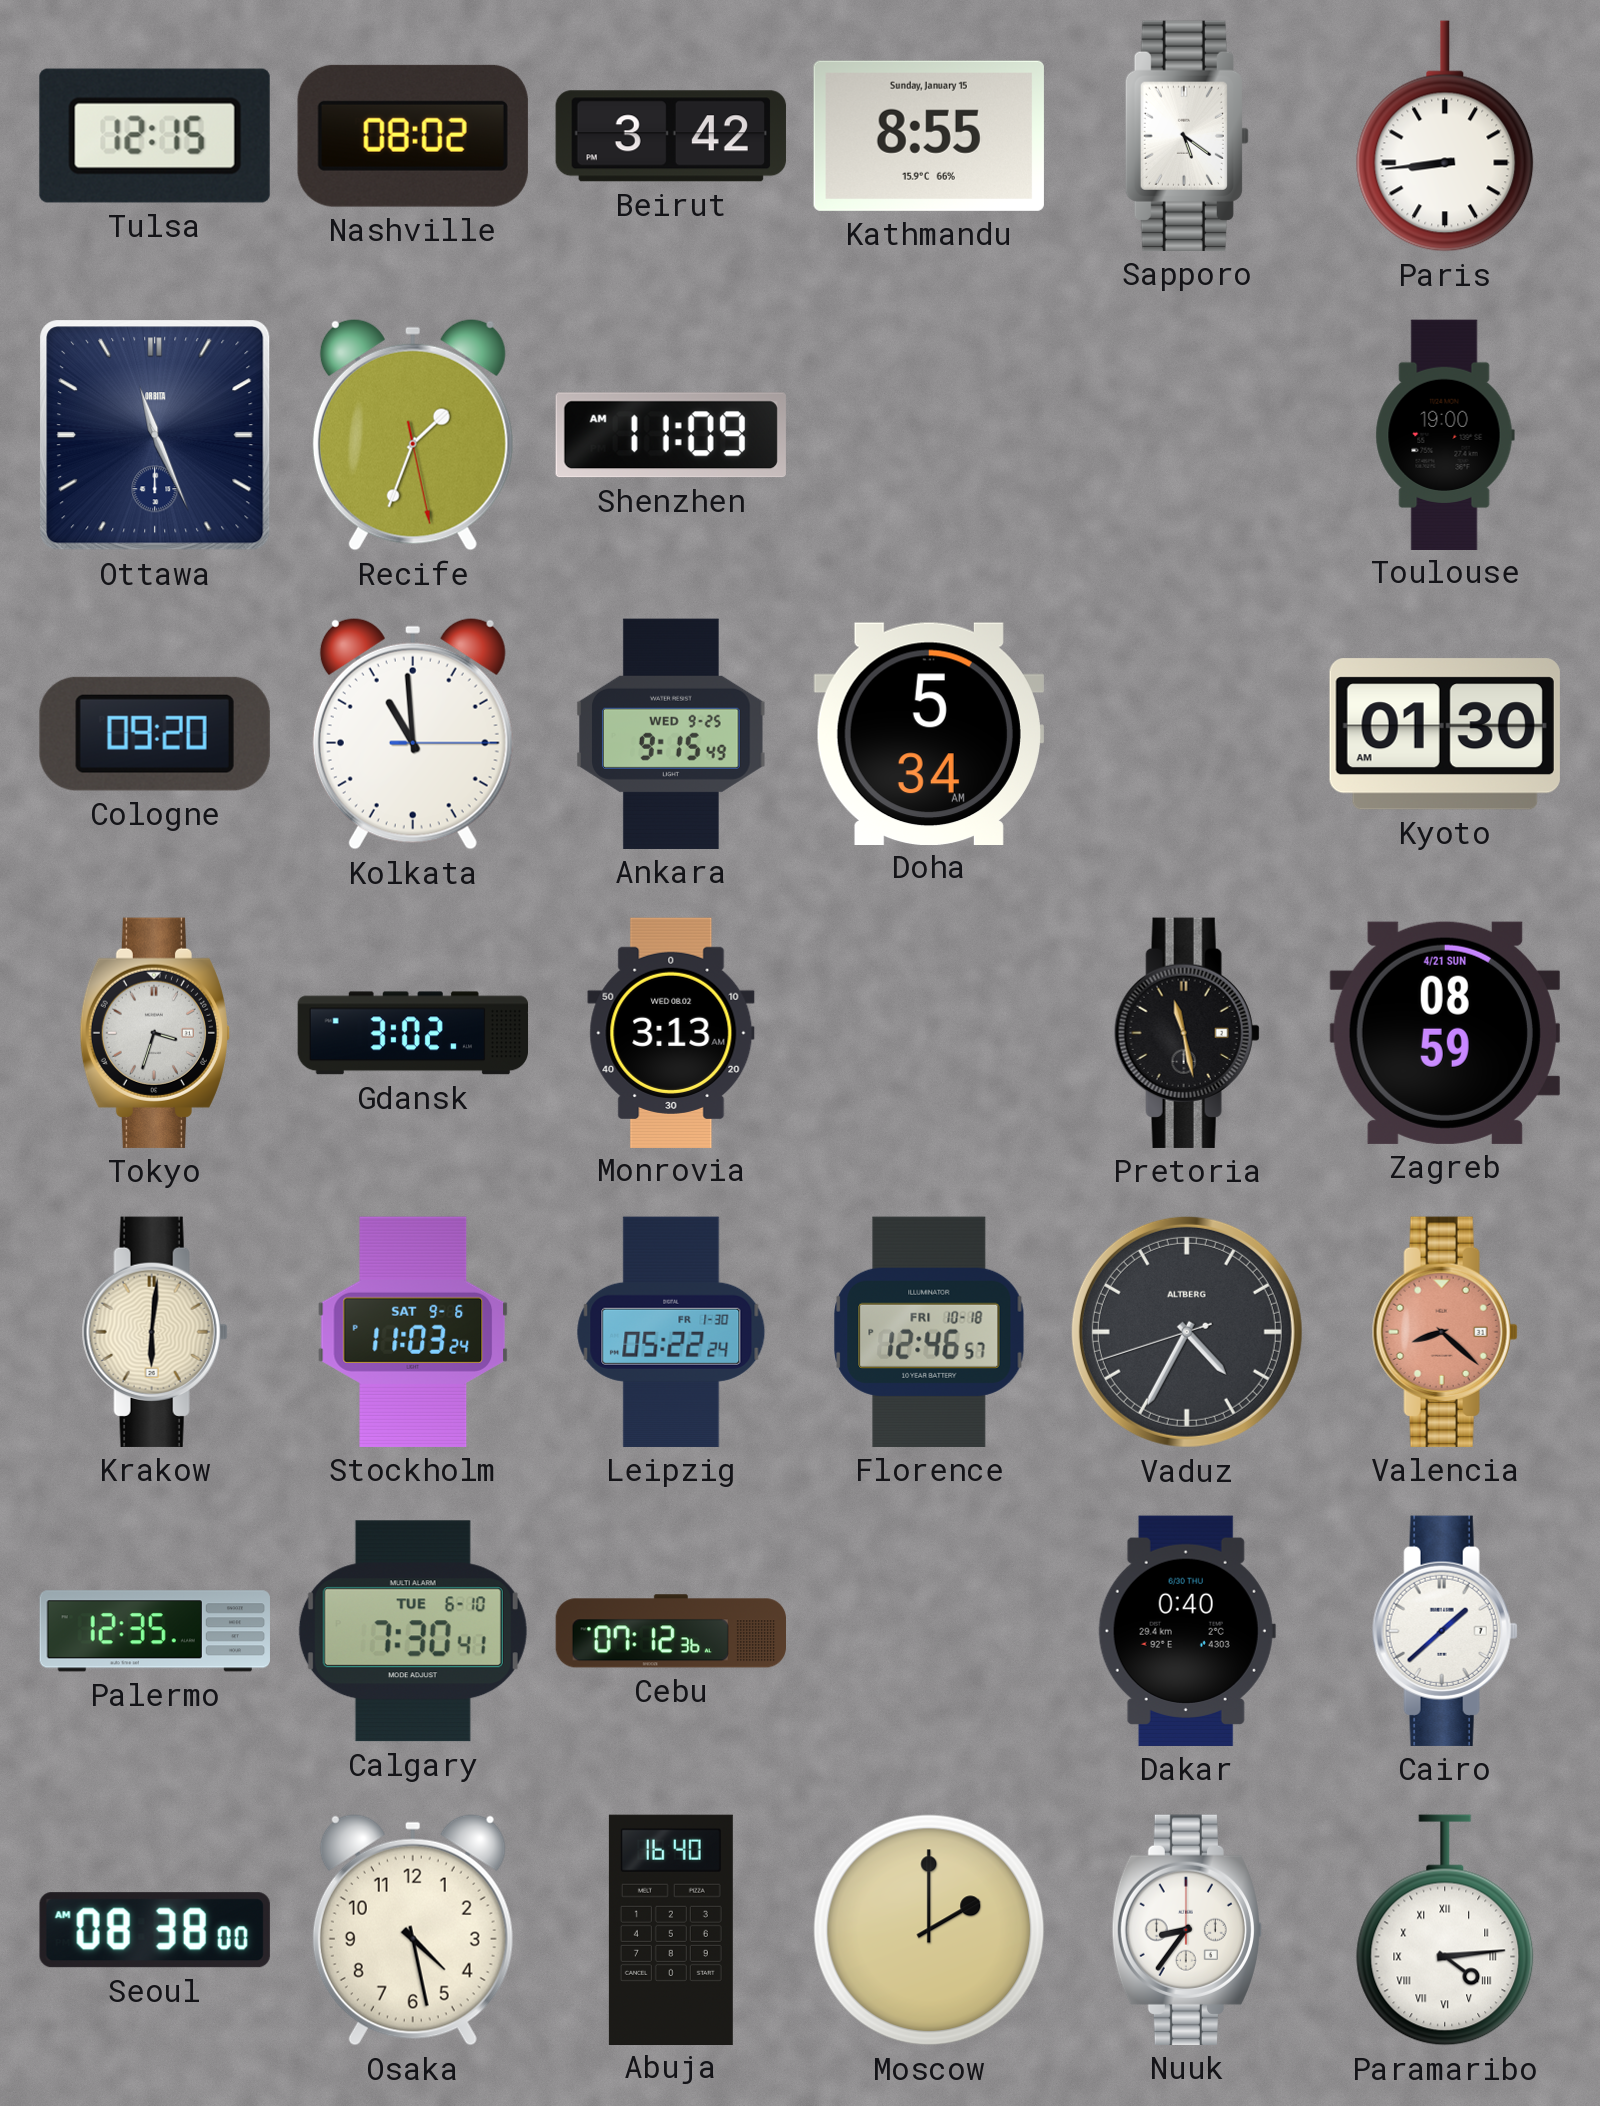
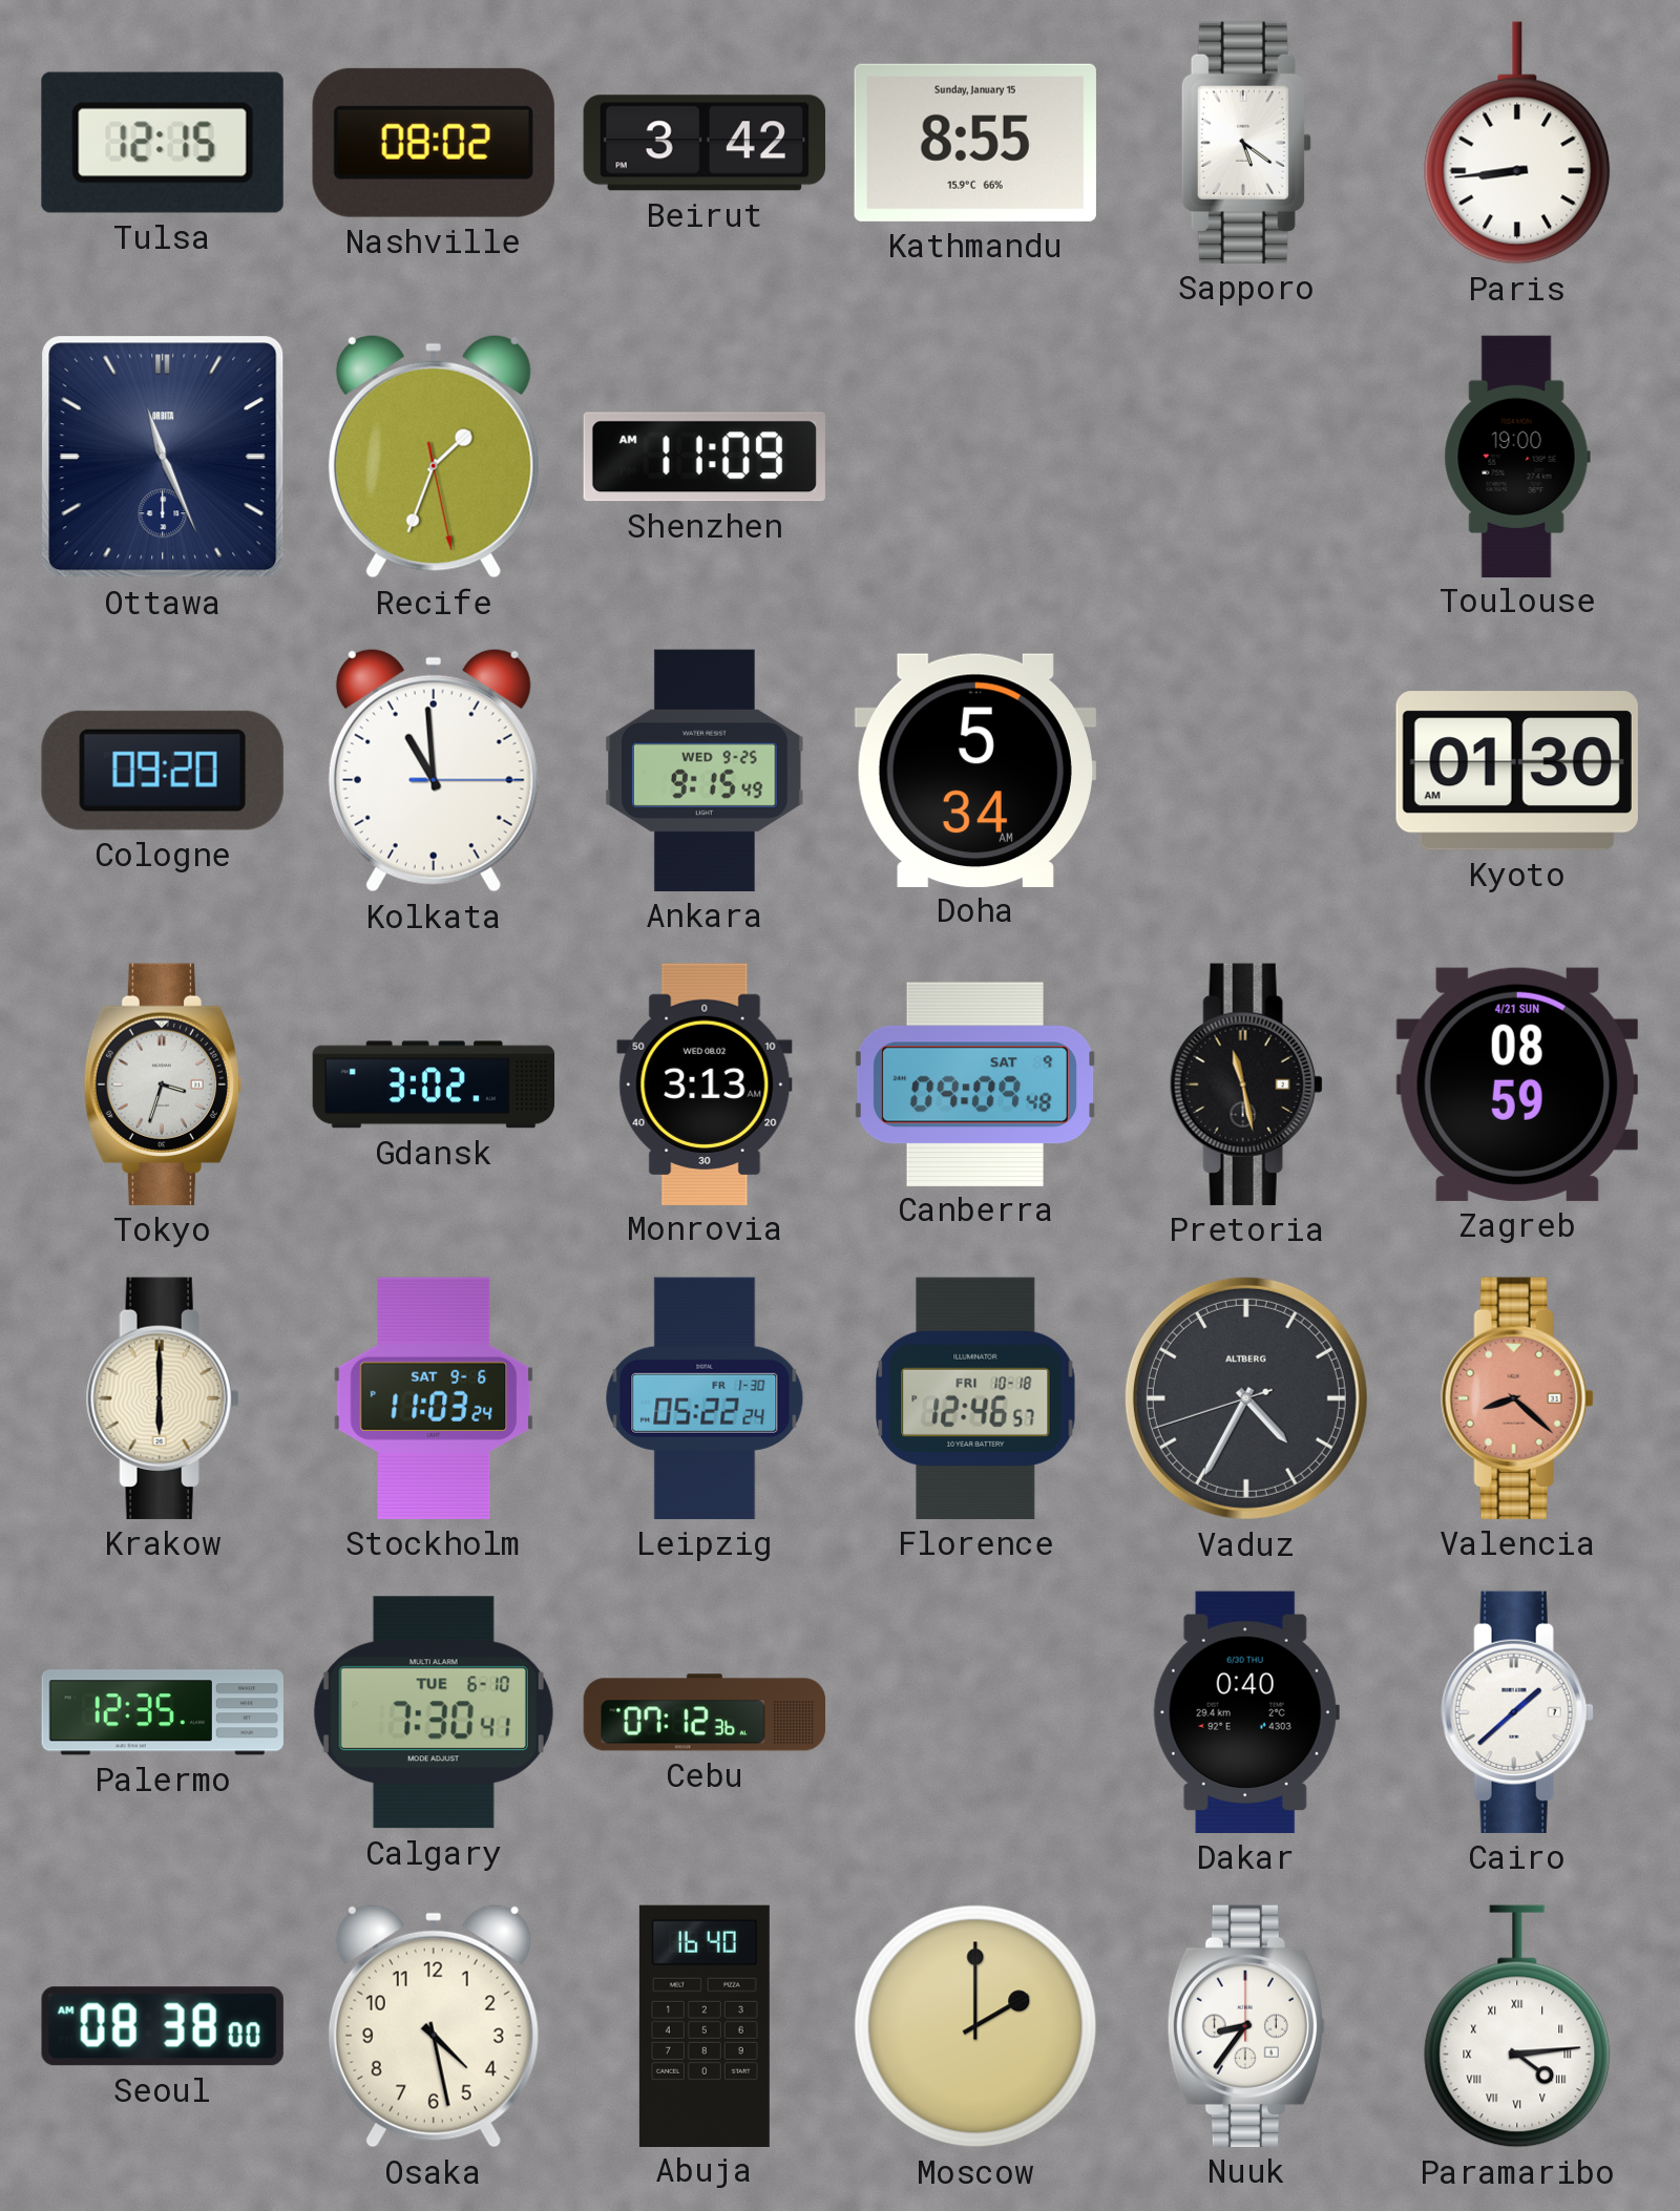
Canberra: none -> 09:09
Krakow: 6:01 -> 6:00
